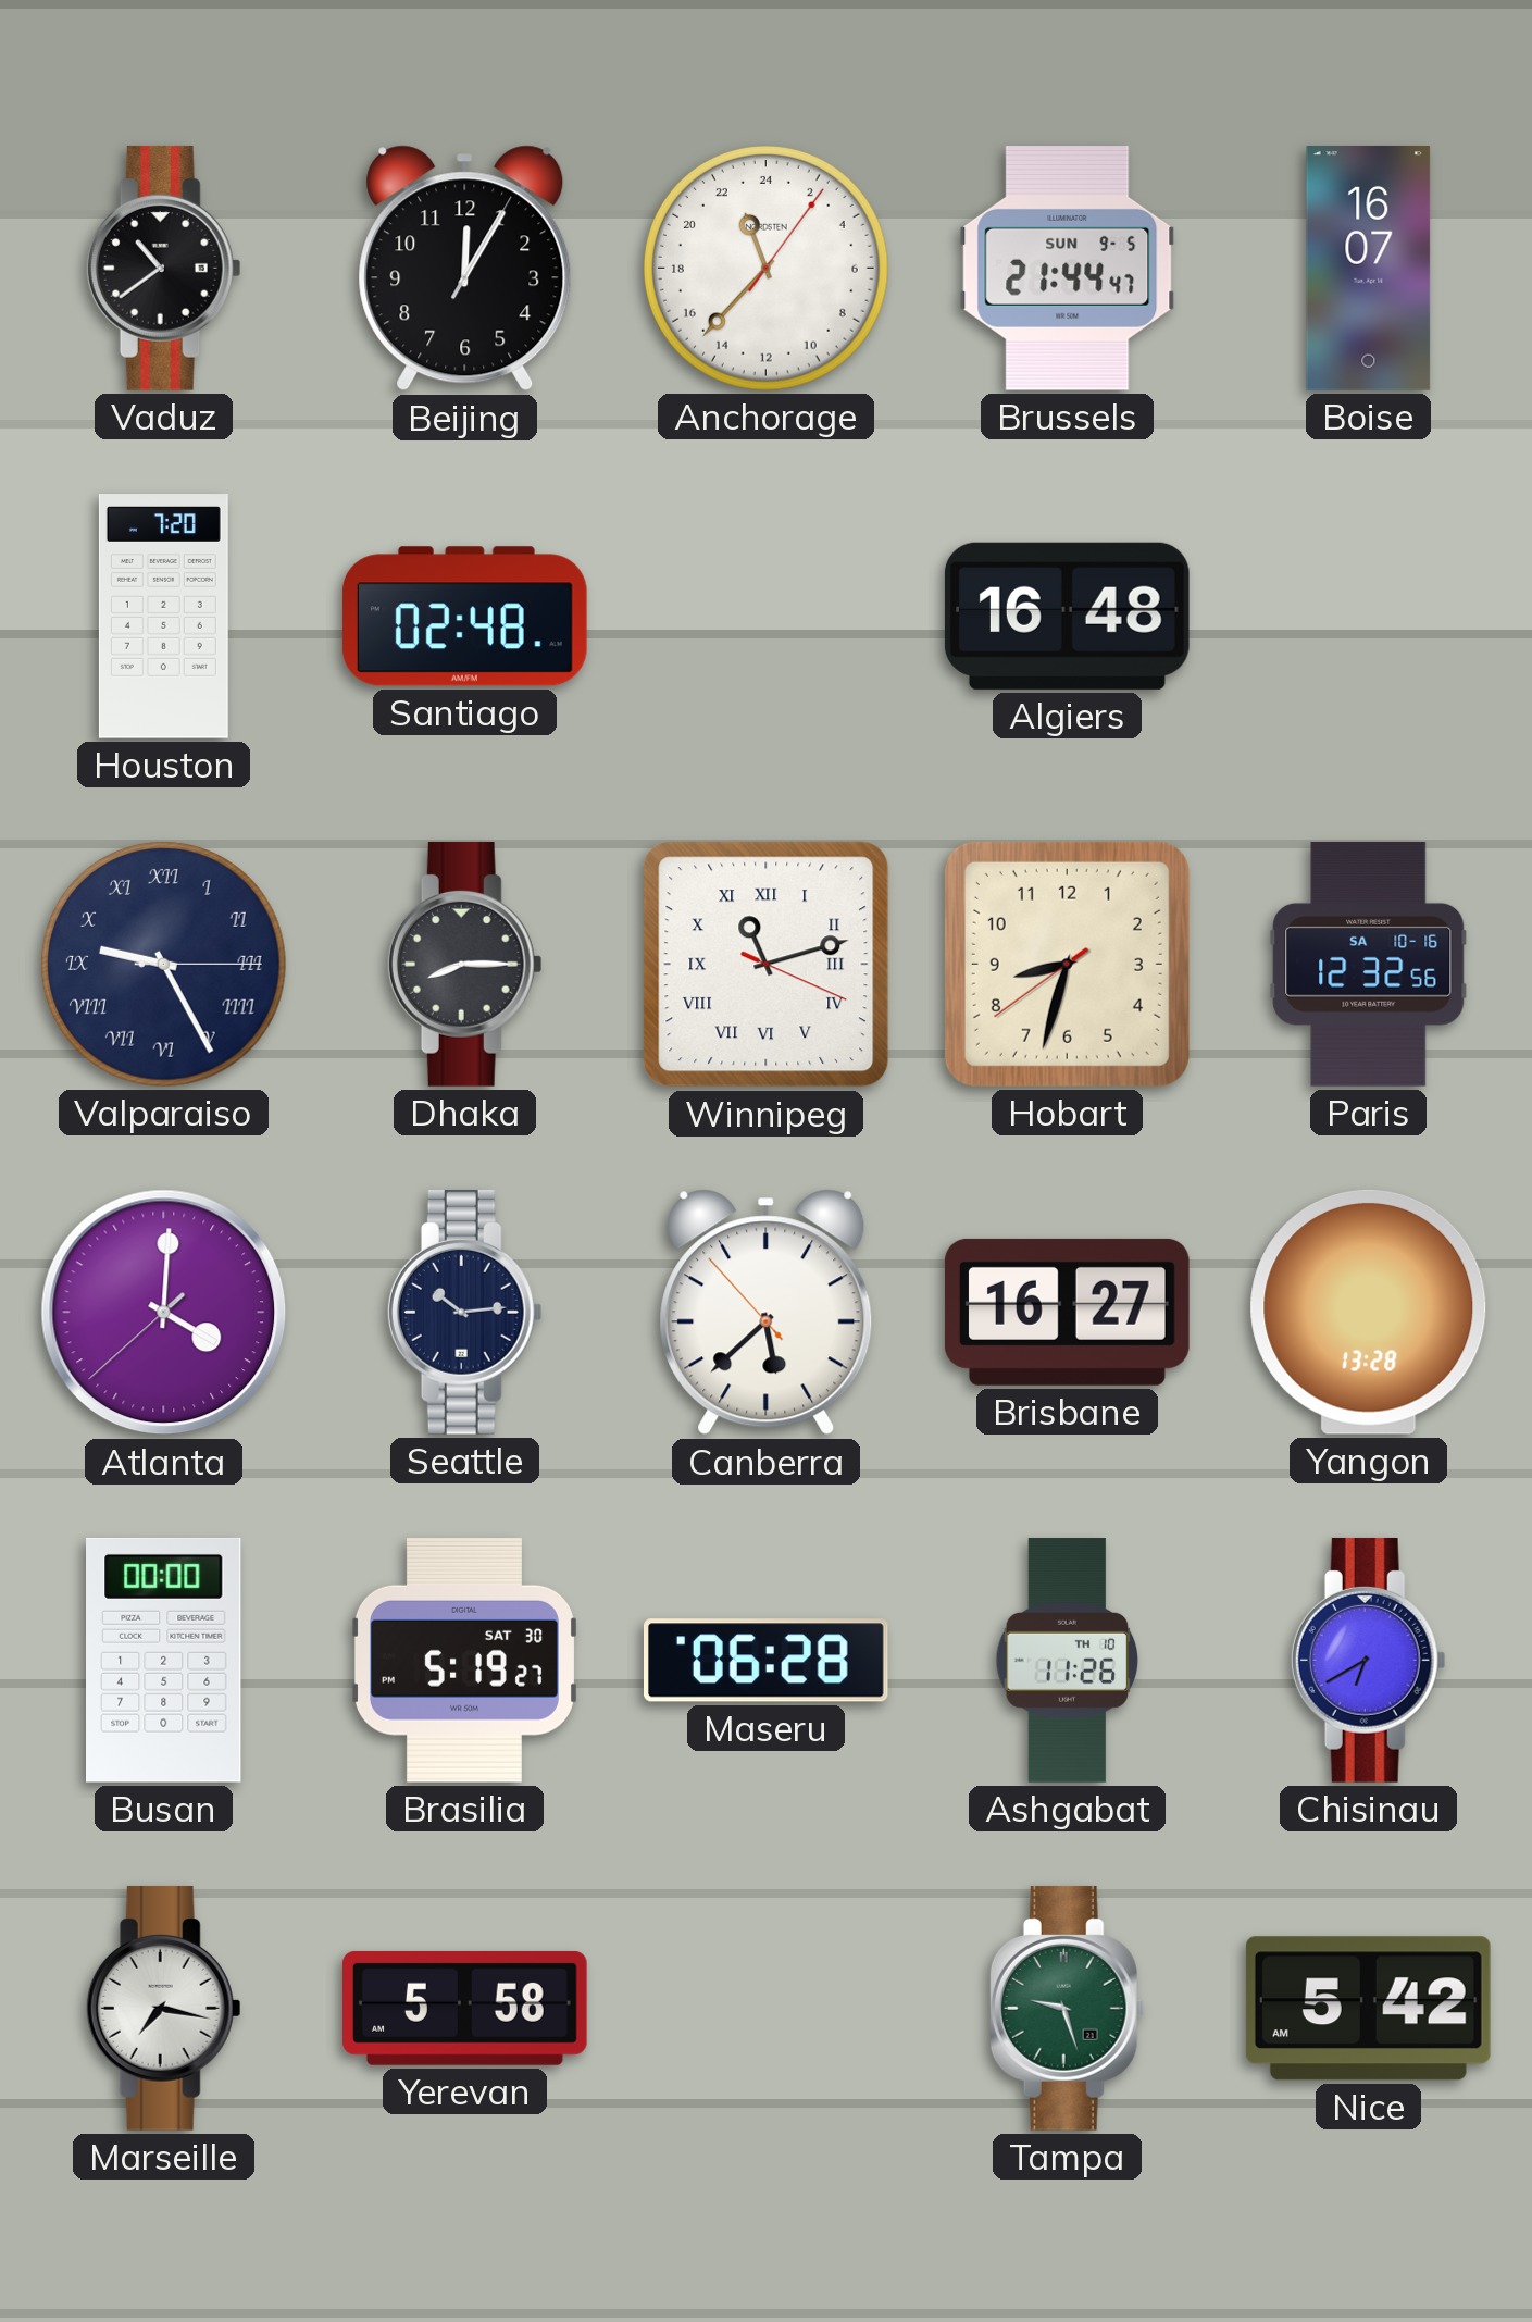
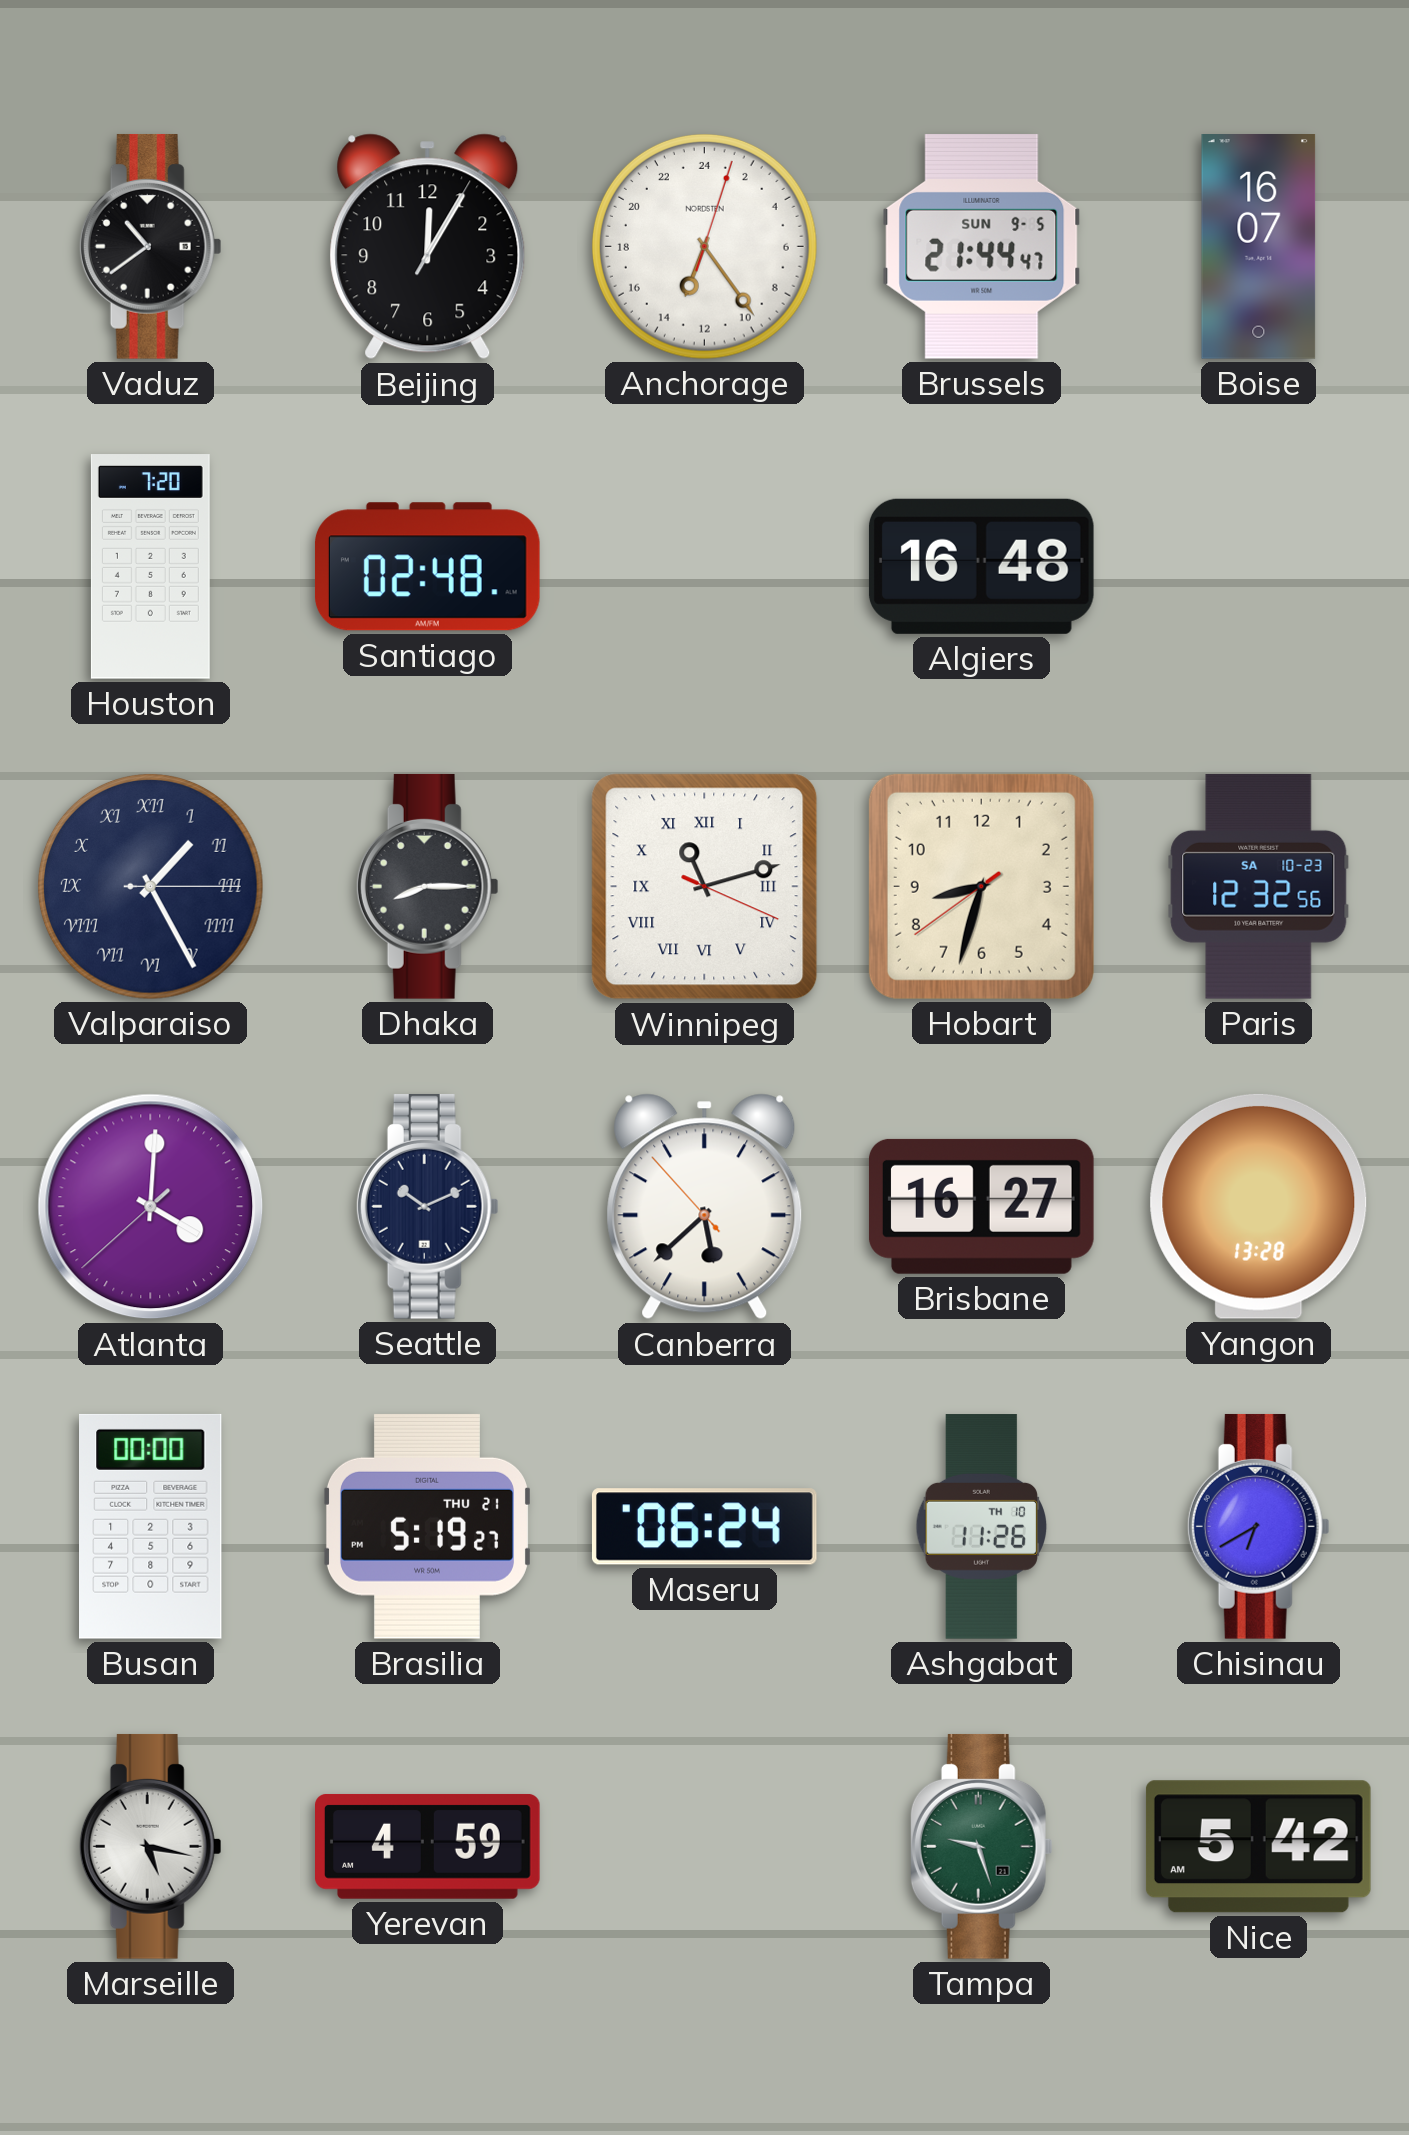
Anchorage: 22:37 -> 13:24
Valparaiso: 9:25 -> 1:25
Paris date: SA 10-16 -> SA 10-23
Seattle: 10:14 -> 10:11
Brasilia date: SAT 30 -> THU 21
Maseru: 06:28 -> 06:24
Marseille: 7:17 -> 5:17
Yerevan: 5:58 -> 4:59
